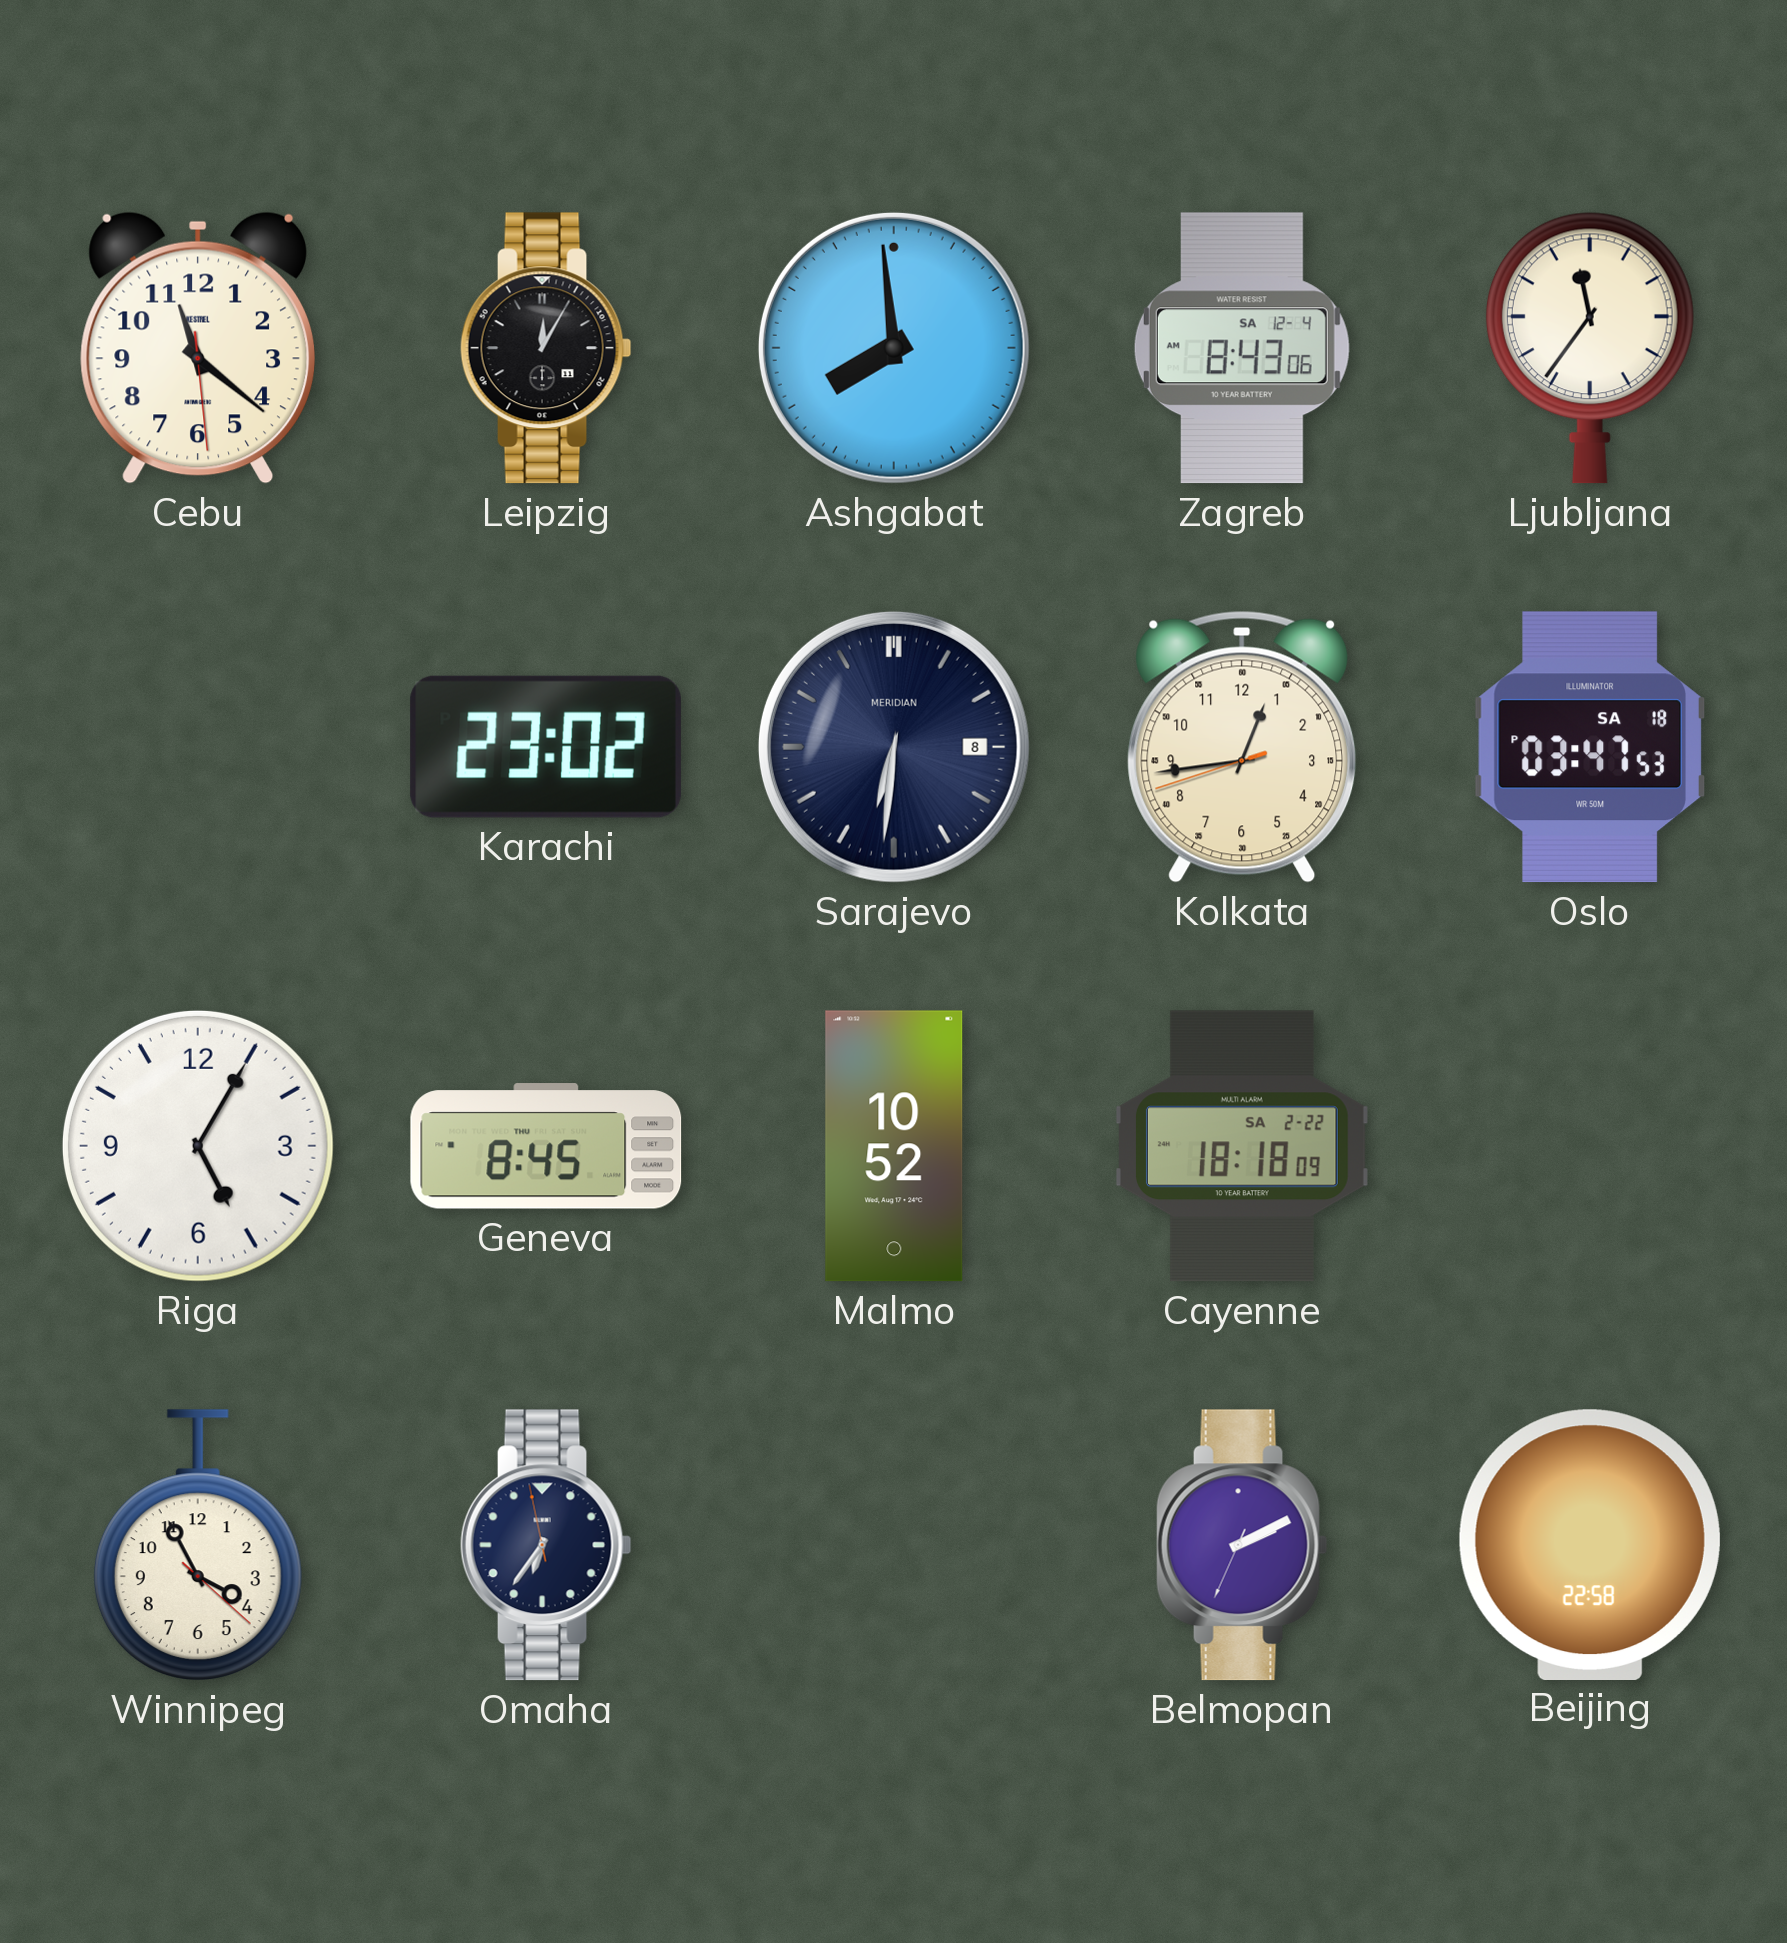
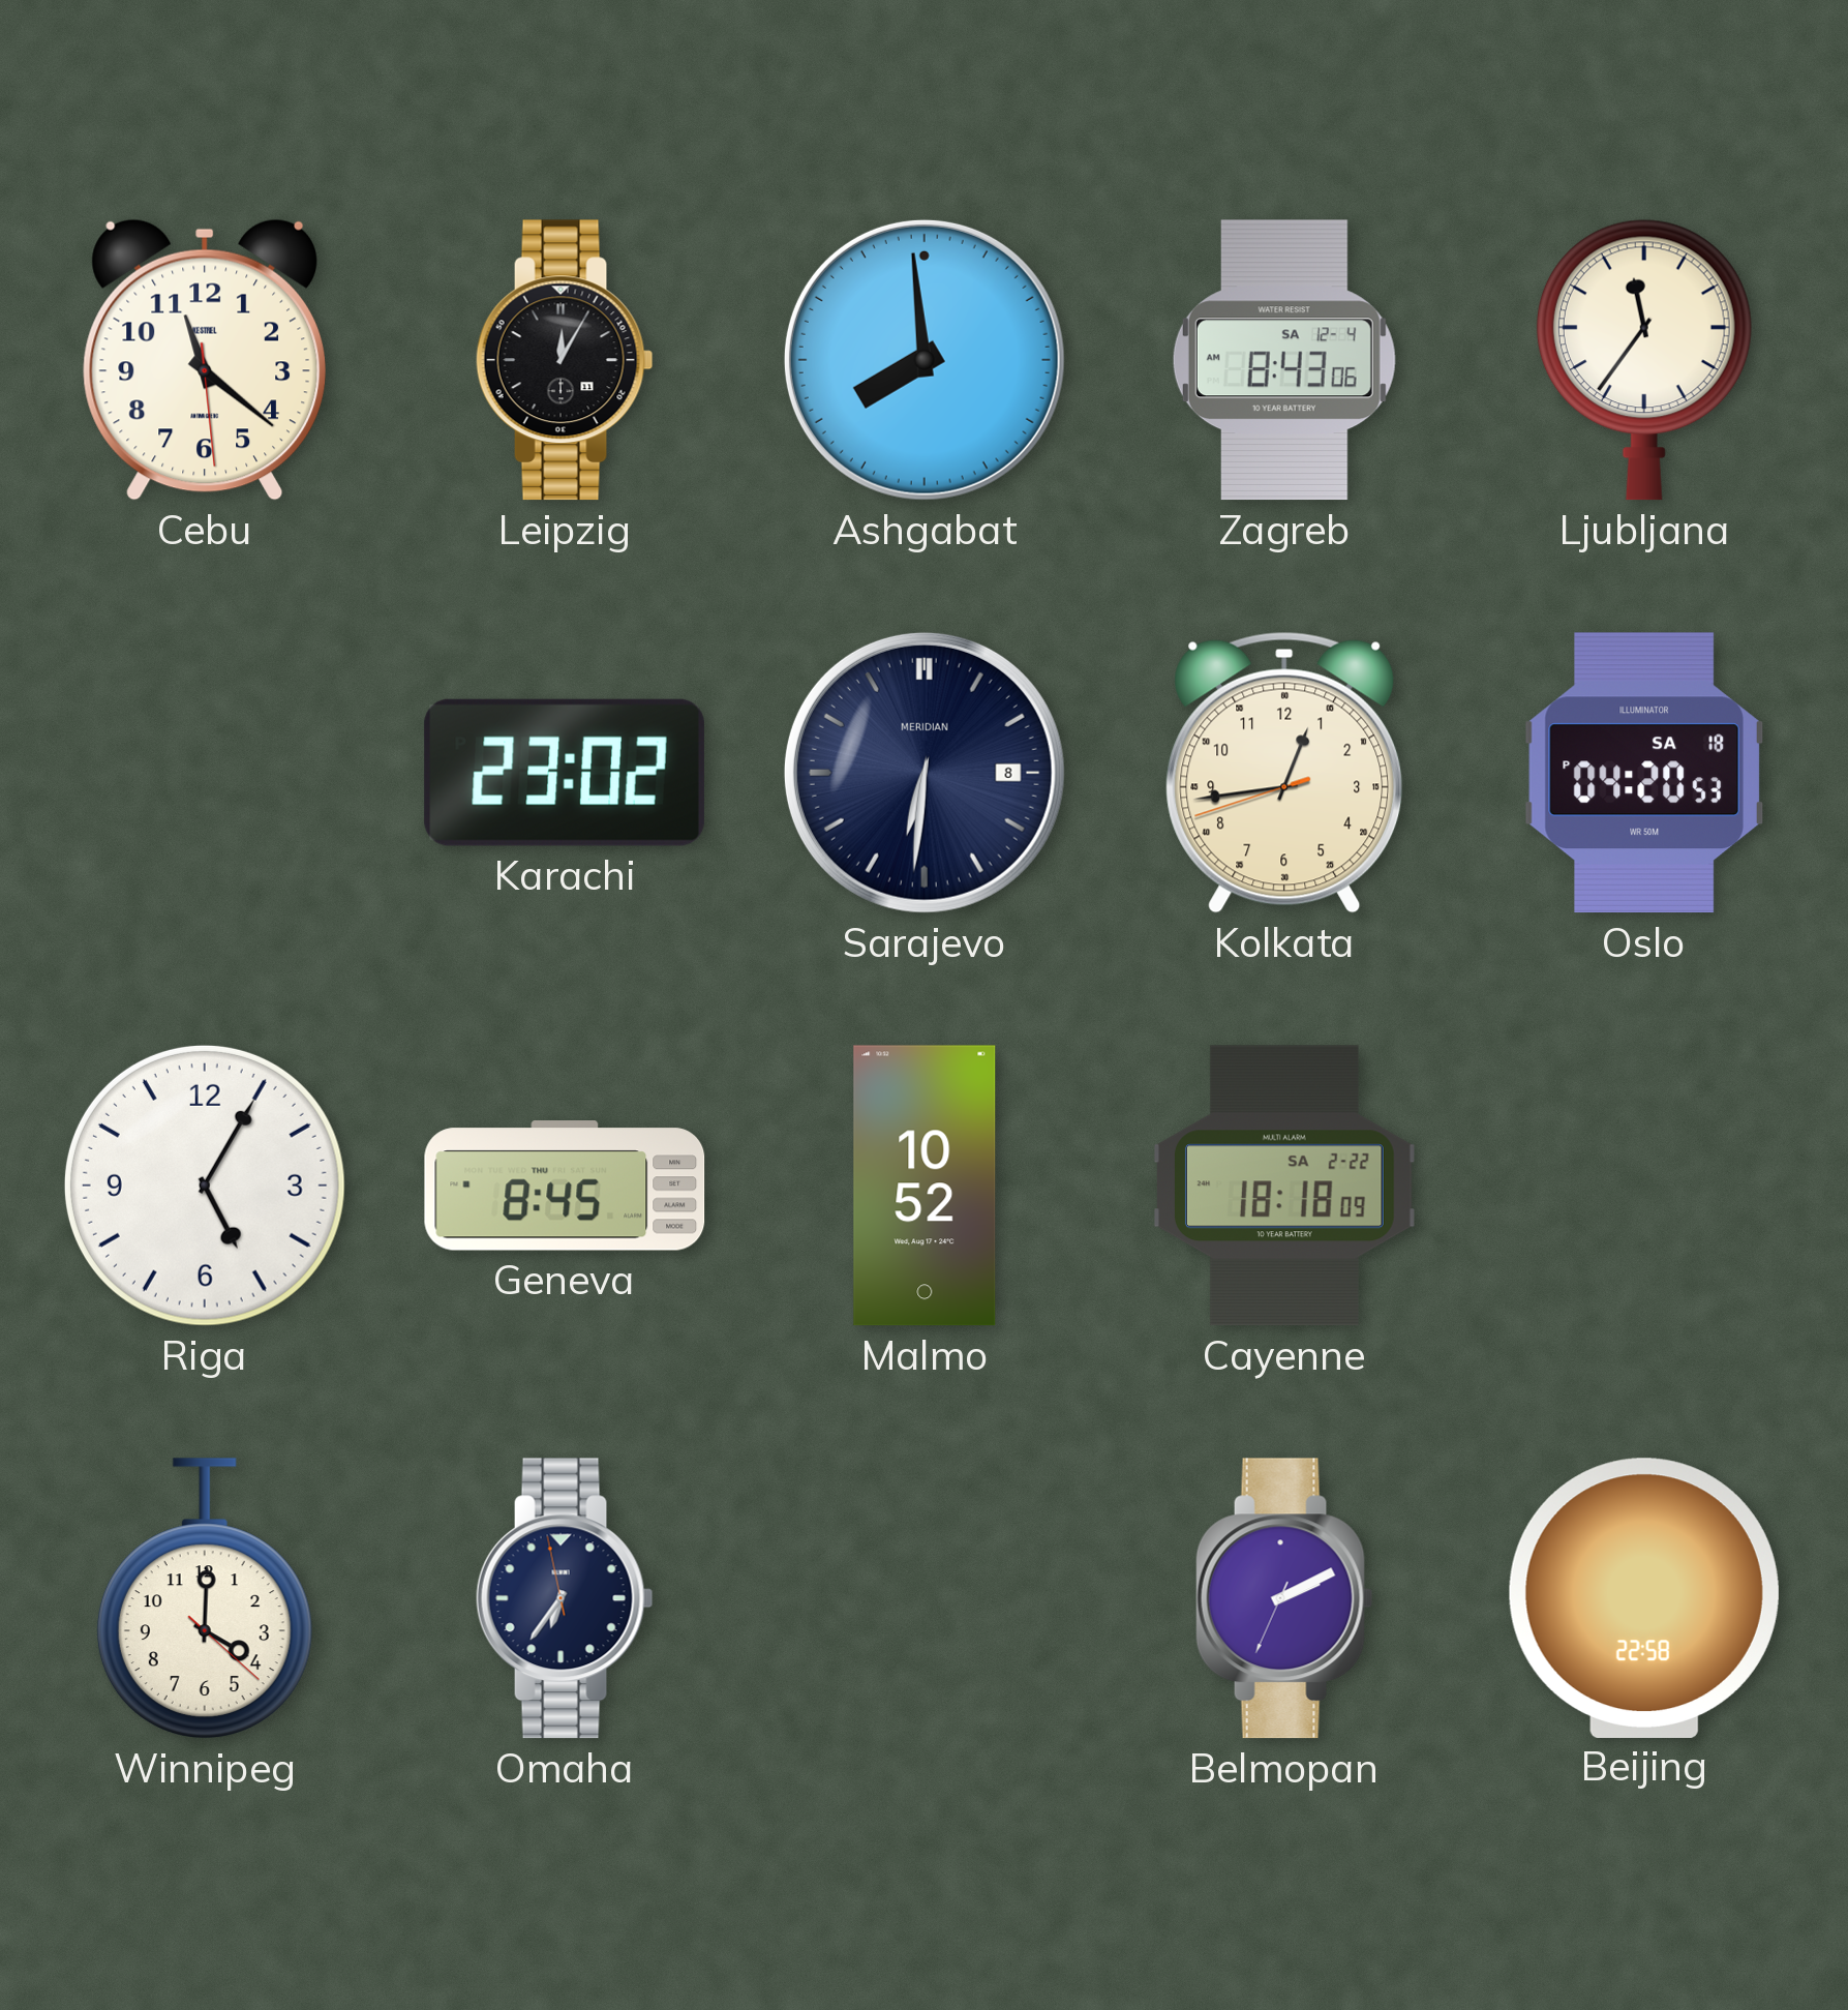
Oslo: 03:47 -> 04:20
Winnipeg: 3:55 -> 4:00
